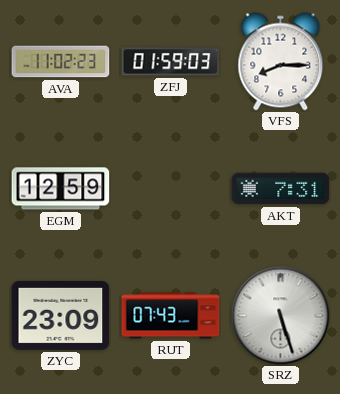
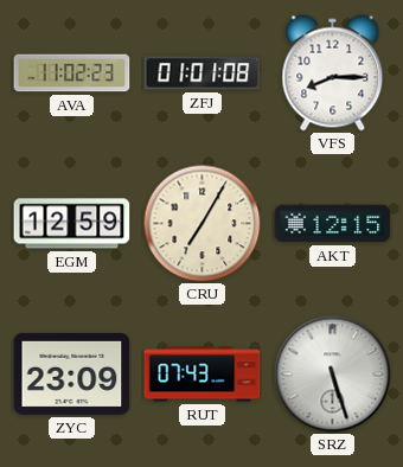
ZFJ: 01:59 -> 01:01
CRU: none -> 7:05
AKT: 7:31 -> 12:15
